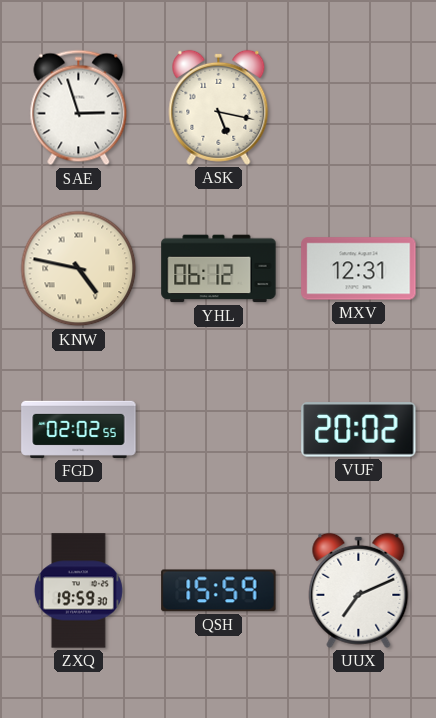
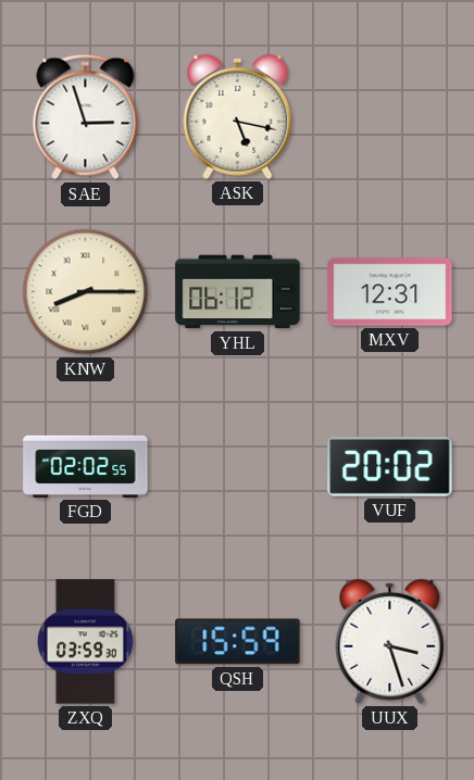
KNW: 4:47 -> 8:15
ZXQ: 19:59 -> 03:59
UUX: 7:11 -> 3:27
